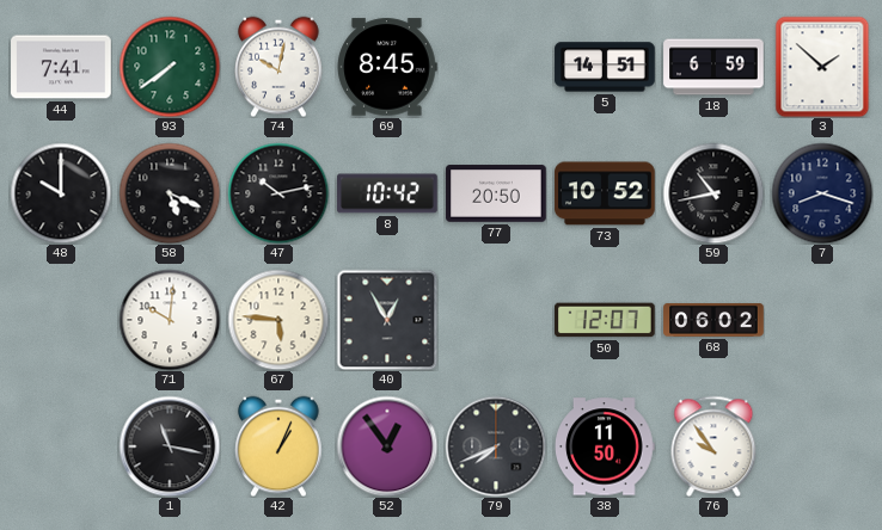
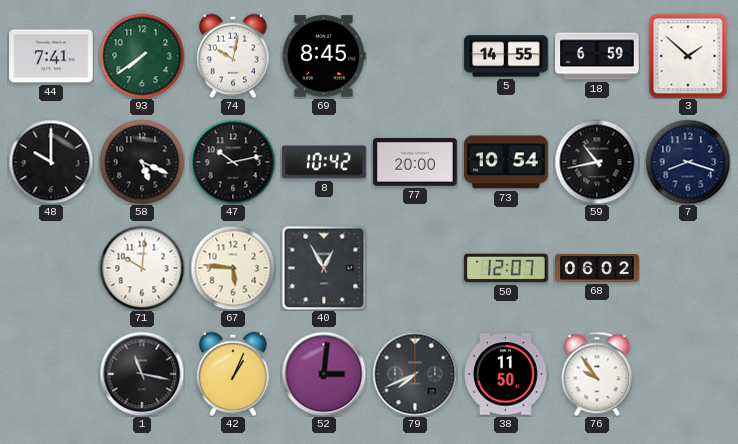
5: 14:51 -> 14:55
77: 20:50 -> 20:00
73: 10:52 -> 10:54
52: 12:54 -> 3:01
